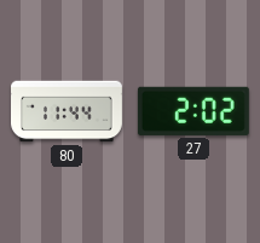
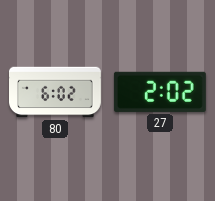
80: 11:44 -> 6:02
